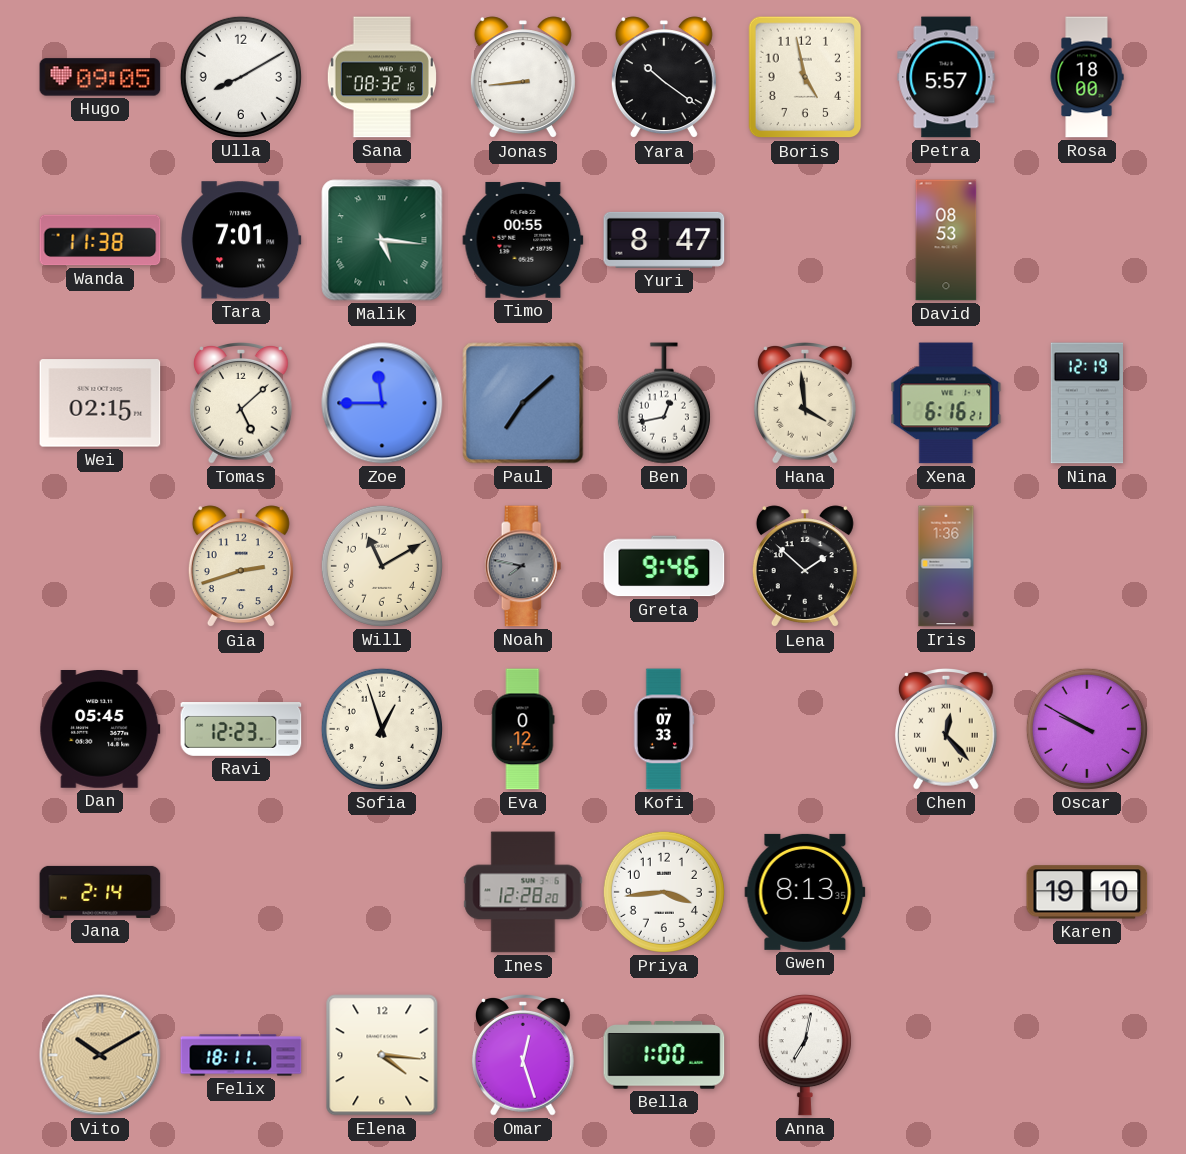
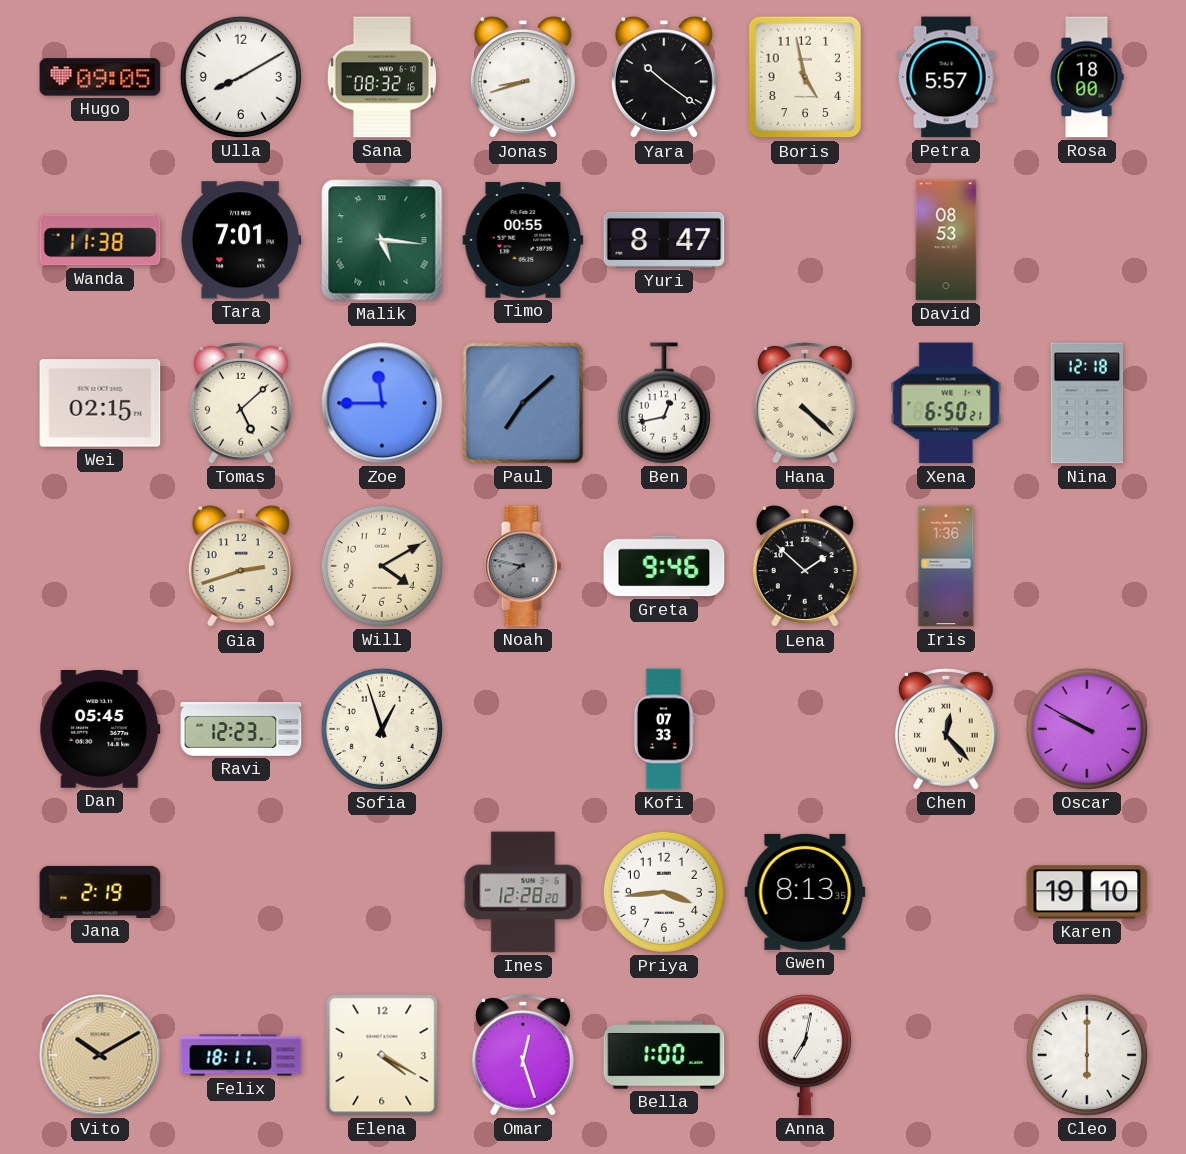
Jonas: 8:44 -> 8:42
Hana: 3:59 -> 4:22
Xena: 6:16 -> 6:50
Nina: 12:19 -> 12:18
Will: 11:10 -> 4:10
Eva: 0:12 -> none
Jana: 2:14 -> 2:19
Elena: 4:16 -> 4:20
Cleo: none -> 6:00
